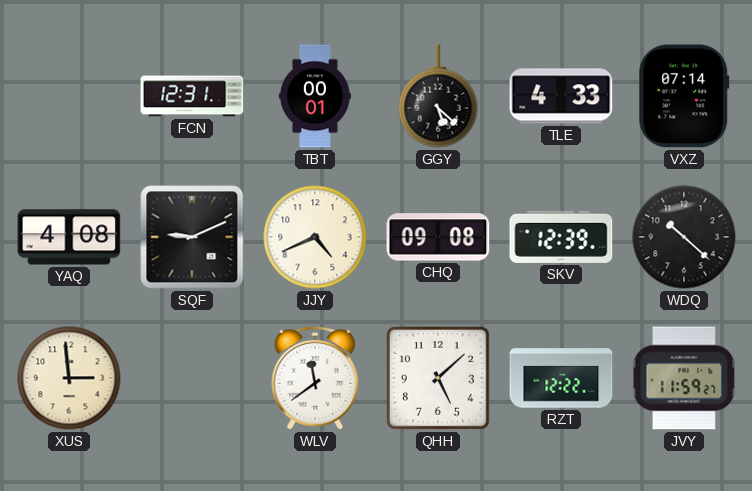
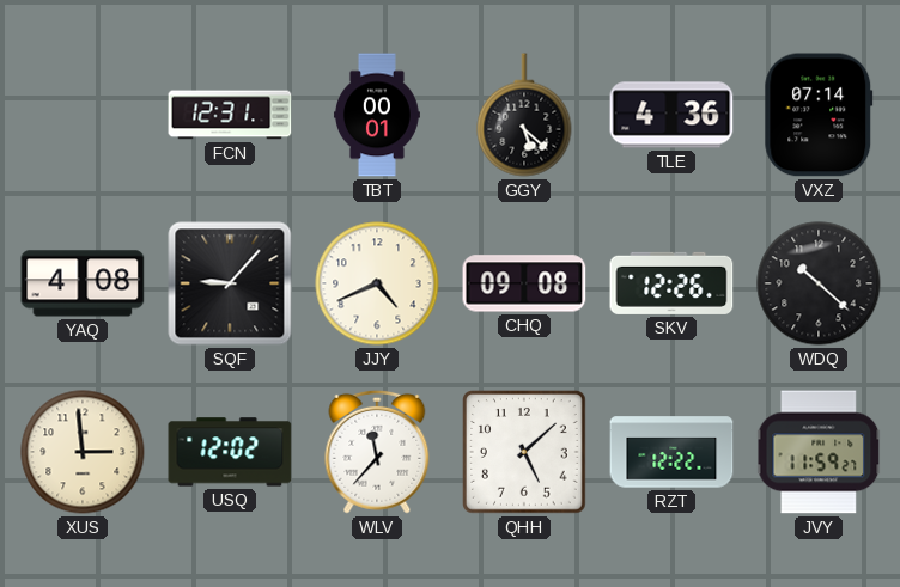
TLE: 4:33 -> 4:36
SQF: 9:11 -> 9:07
SKV: 12:39 -> 12:26
USQ: none -> 12:02
WLV: 11:39 -> 11:37
